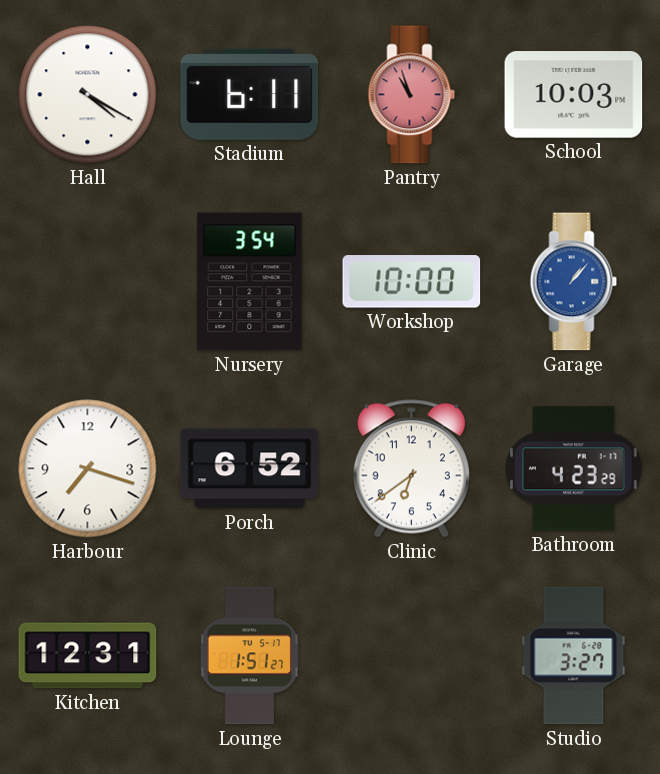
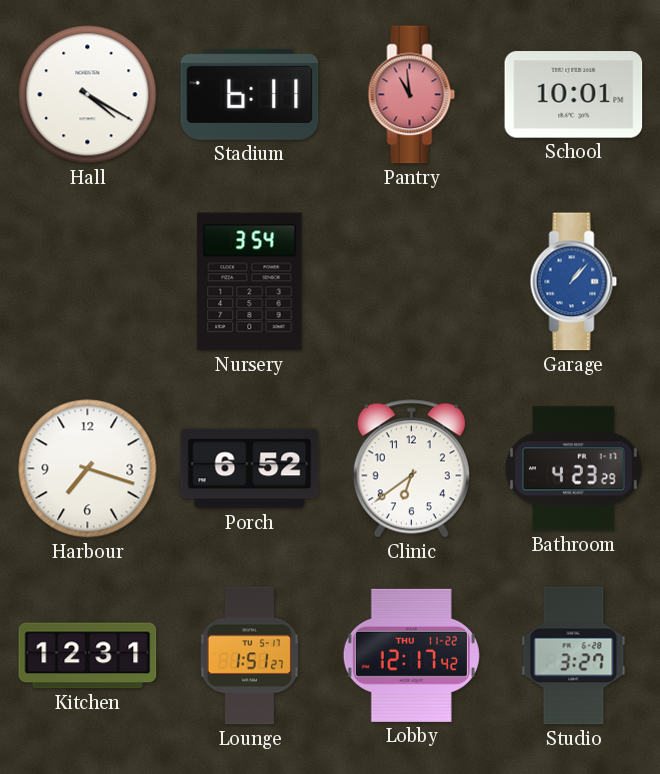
Pantry: 10:57 -> 10:59
School: 10:03 -> 10:01
Workshop: 10:00 -> none
Lobby: none -> 12:17
